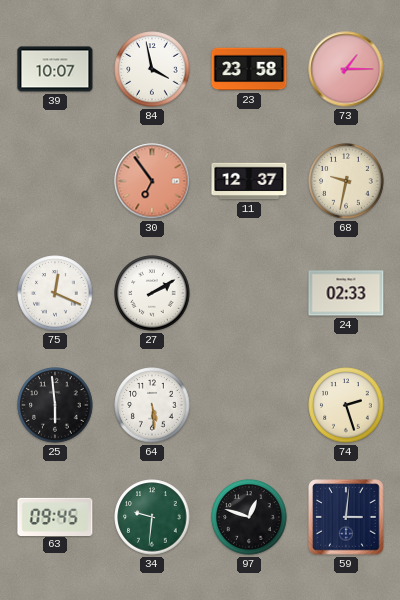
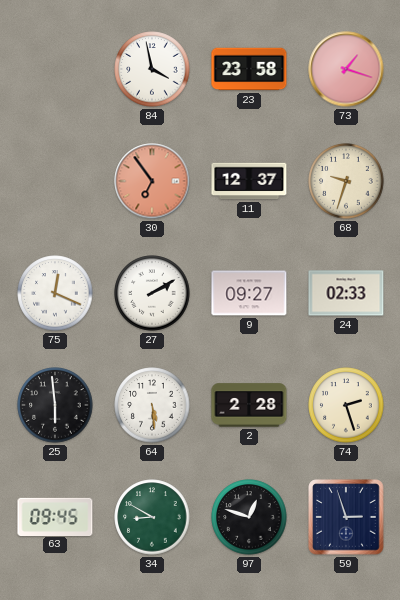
39: 10:07 -> none
73: 1:15 -> 1:18
68: 9:32 -> 9:33
9: none -> 09:27
2: none -> 2:28
34: 9:31 -> 8:50
59: 3:01 -> 2:57
